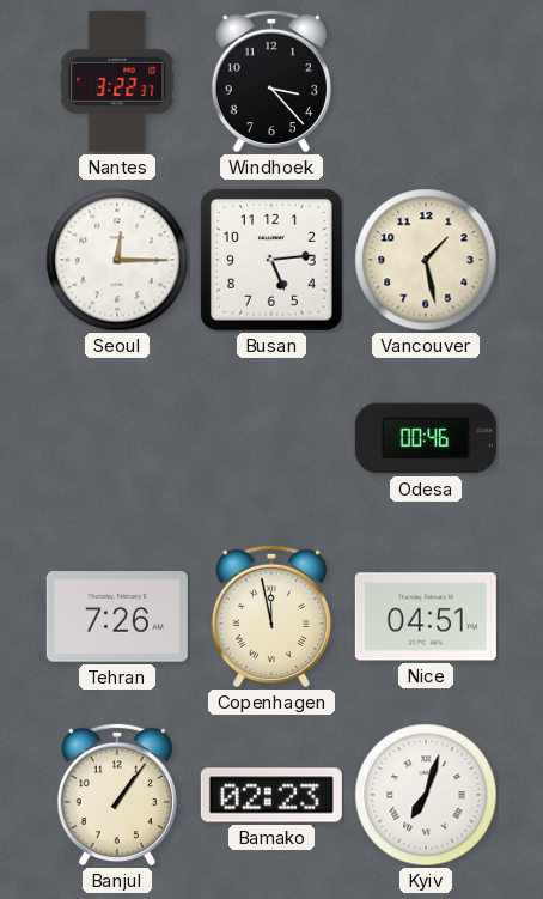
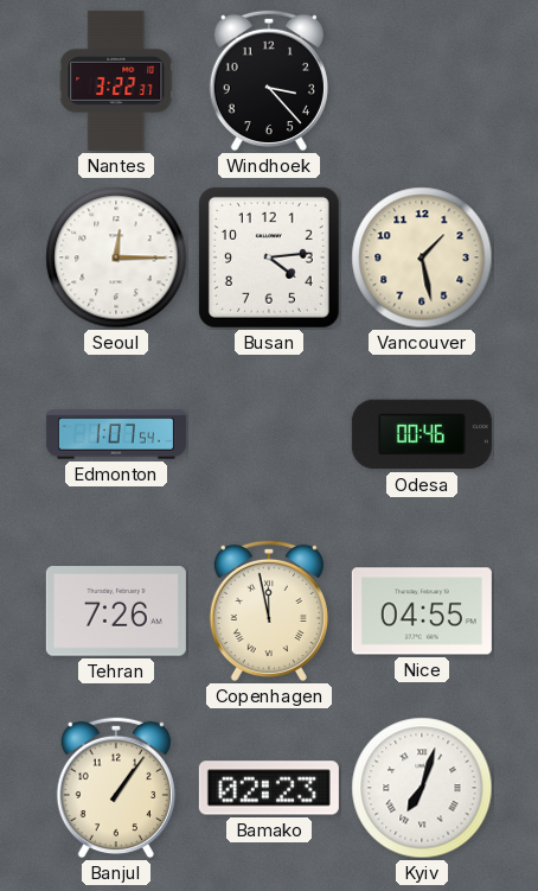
Busan: 5:14 -> 4:14
Edmonton: none -> 1:07
Nice: 04:51 -> 04:55
